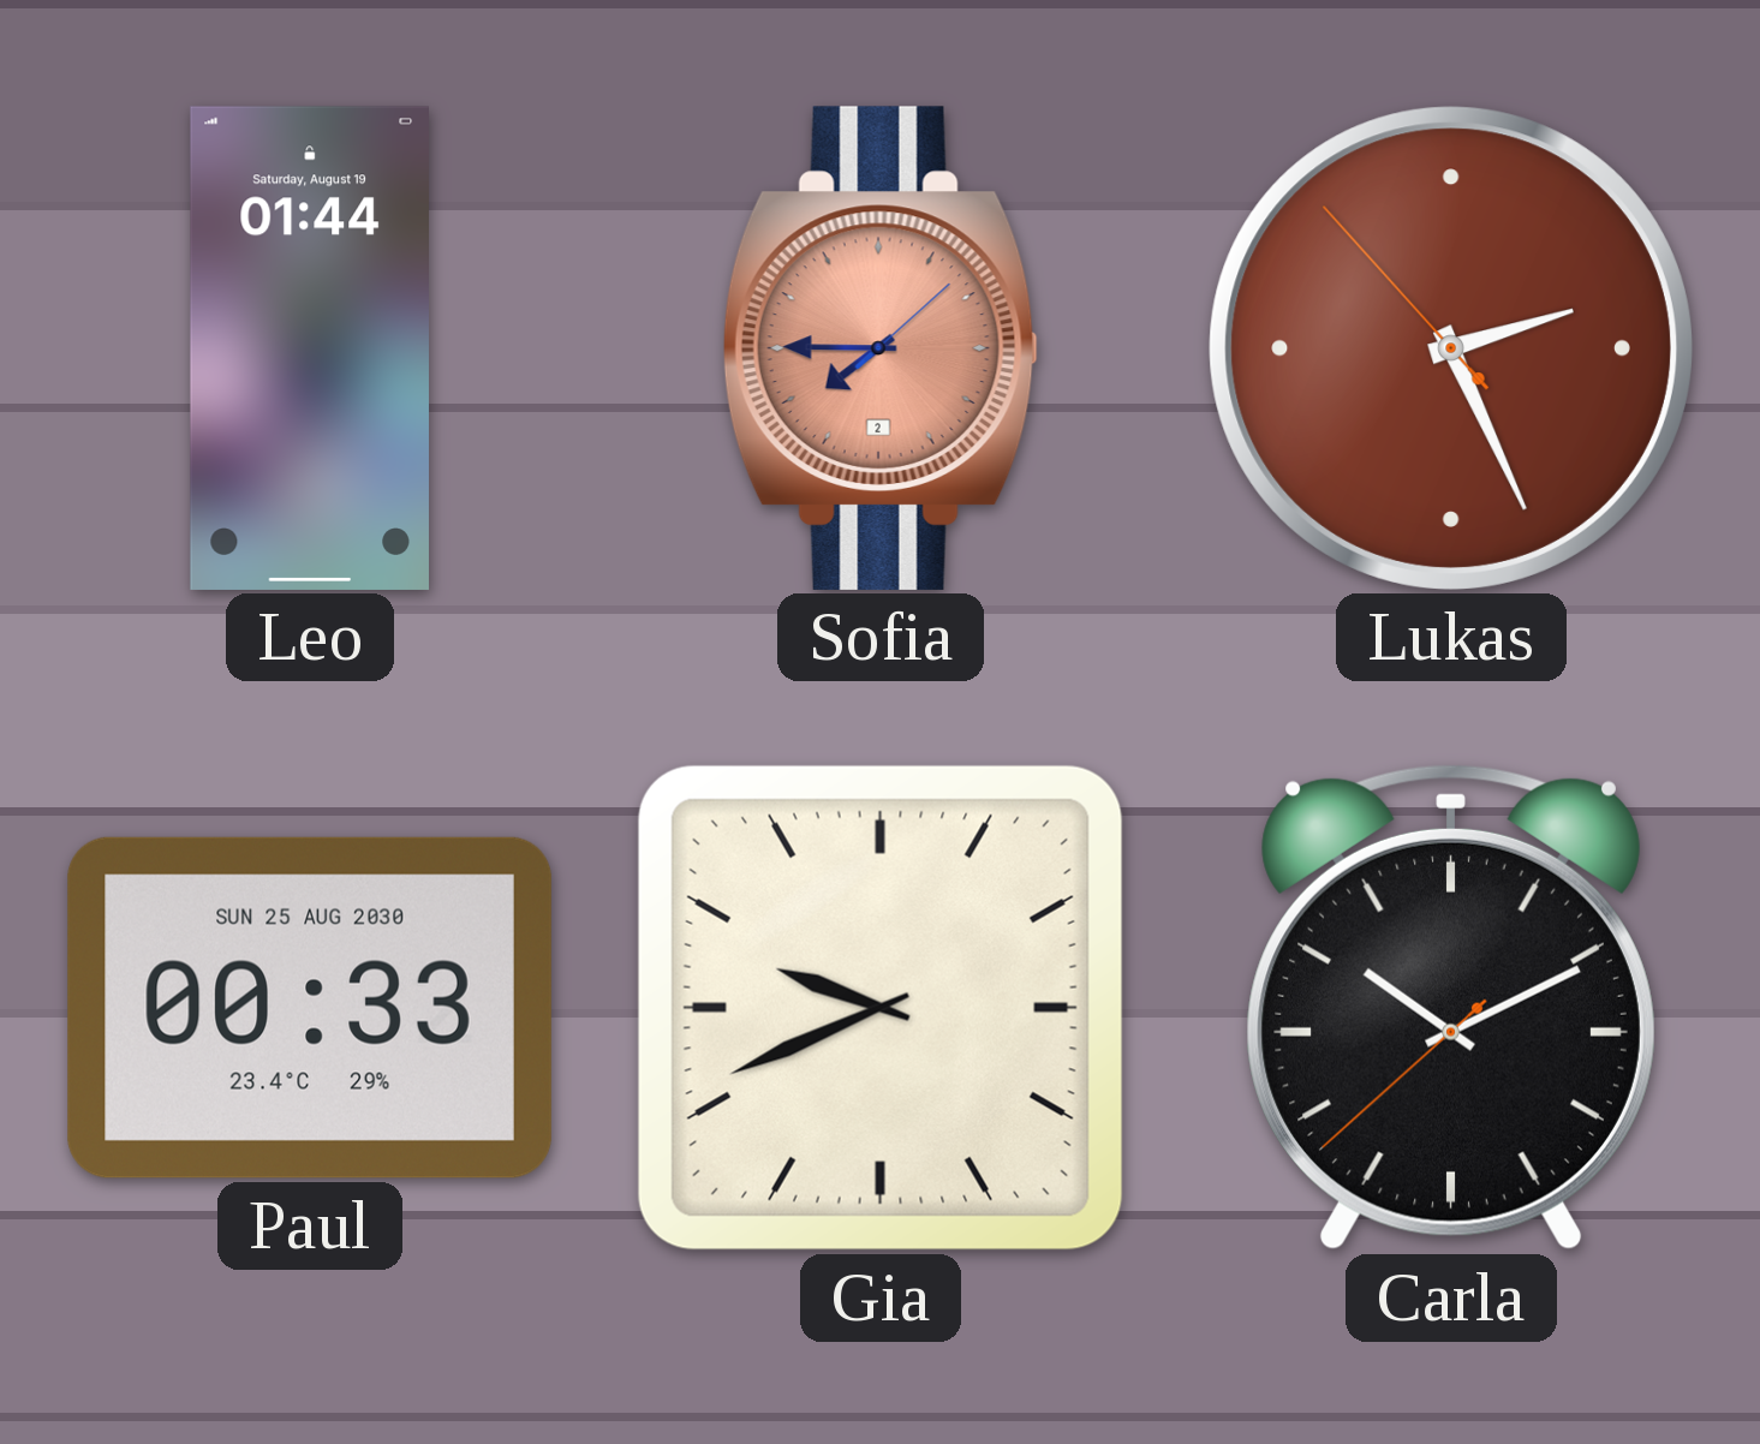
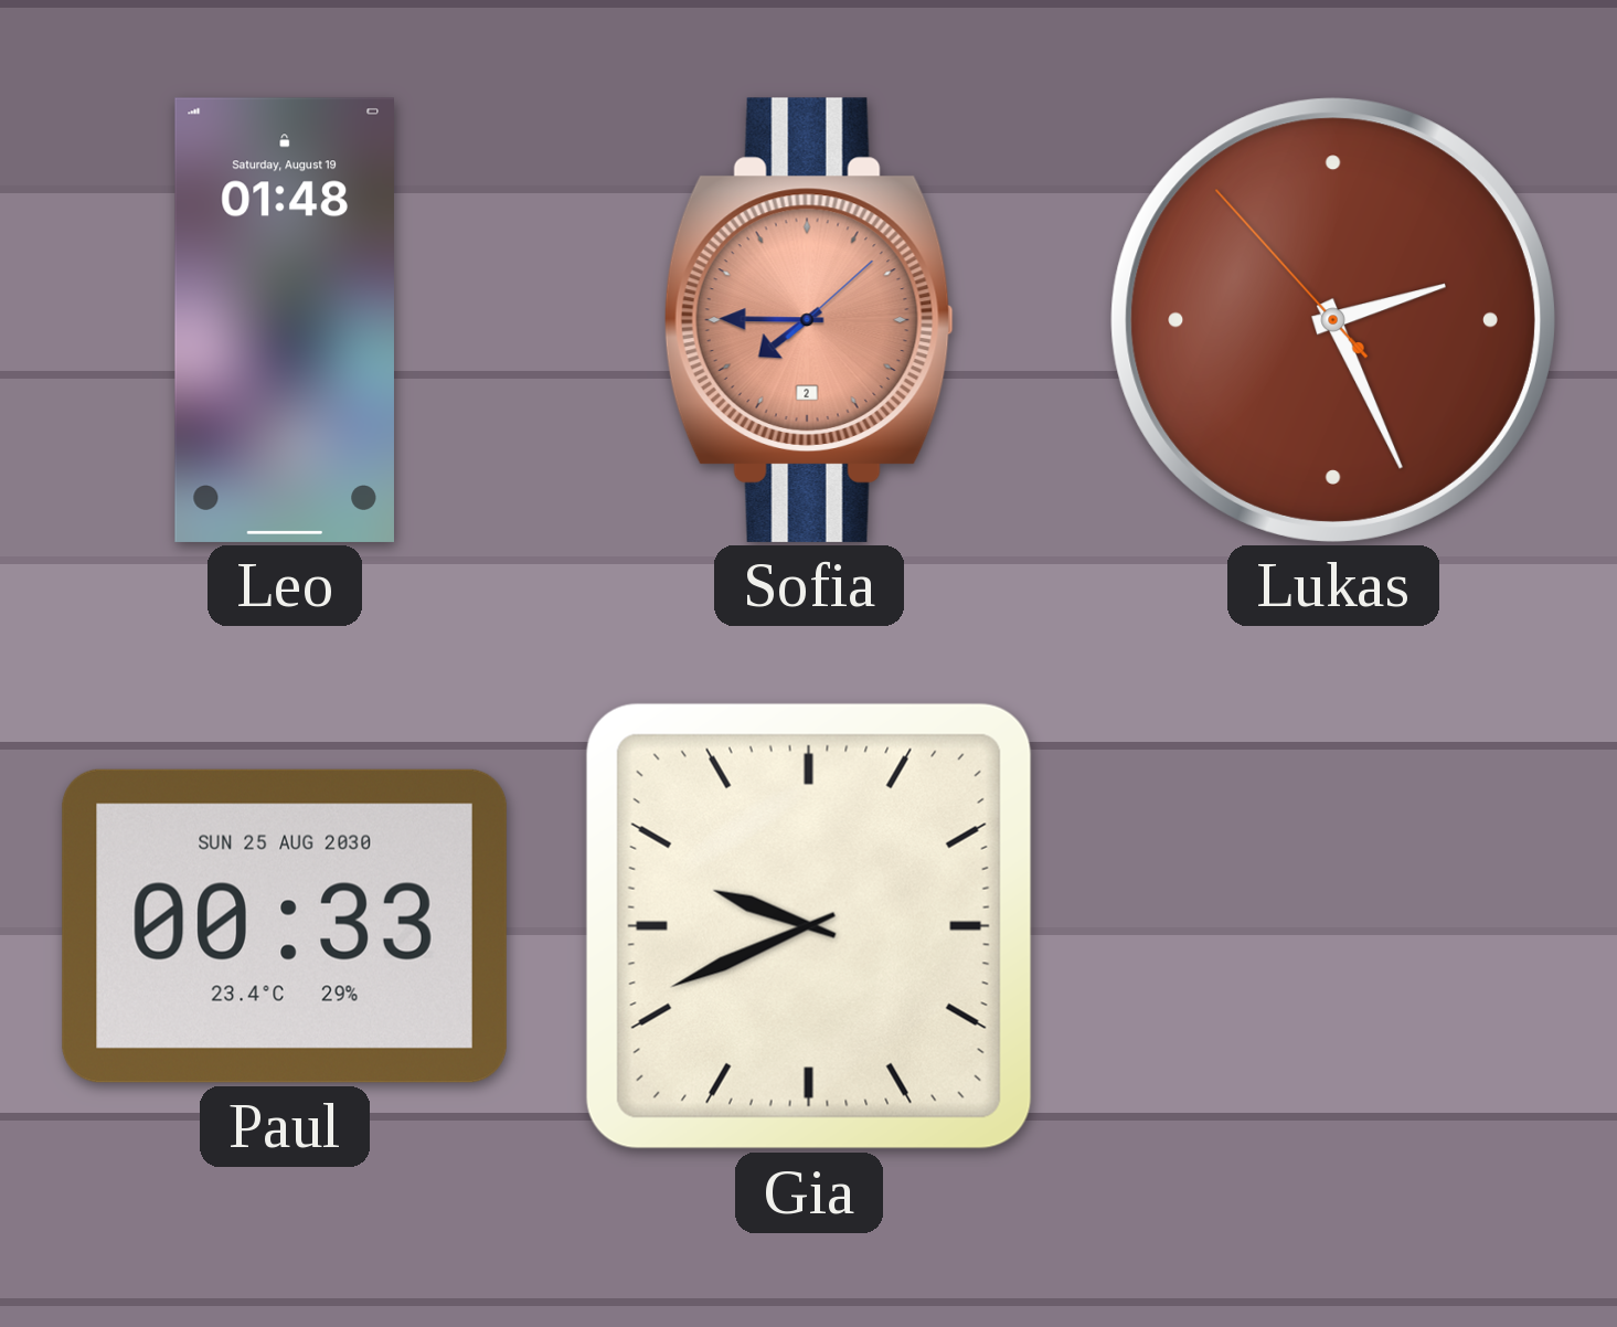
Leo: 01:44 -> 01:48
Carla: 10:10 -> none
